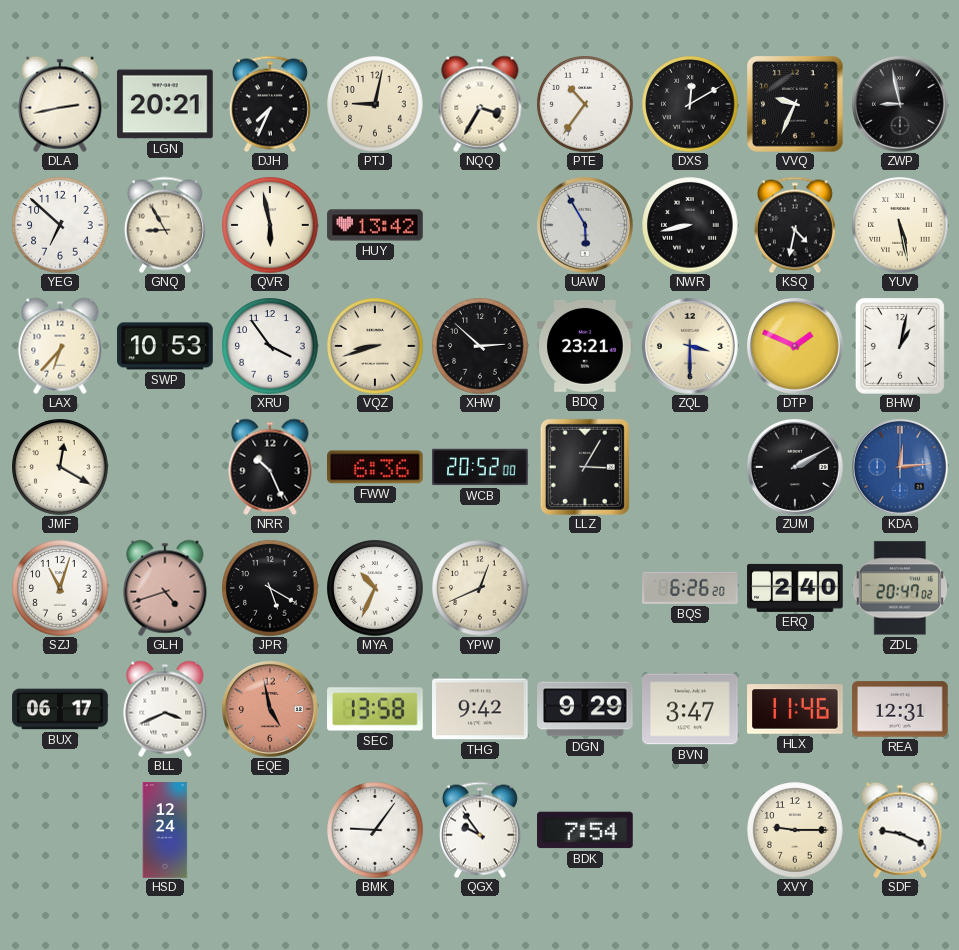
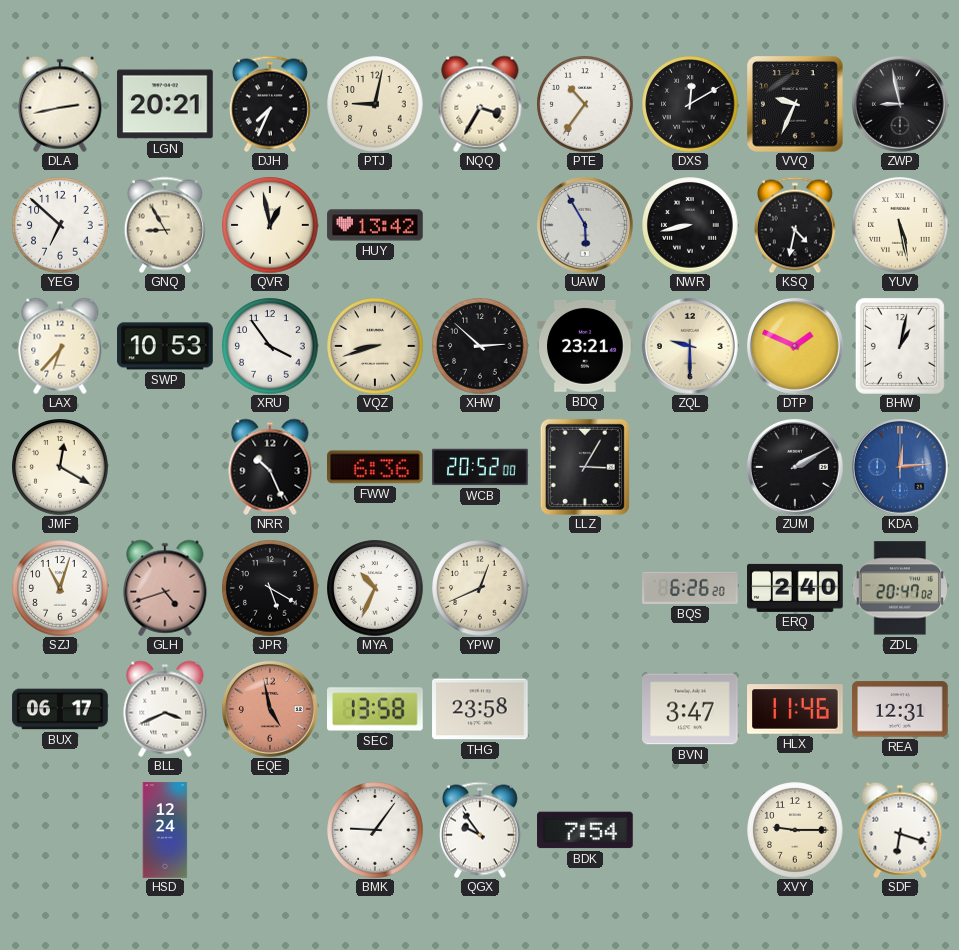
QVR: 5:58 -> 12:58
ZQL: 3:30 -> 9:30
THG: 9:42 -> 23:58
DGN: 9:29 -> none
SDF: 9:19 -> 6:18
